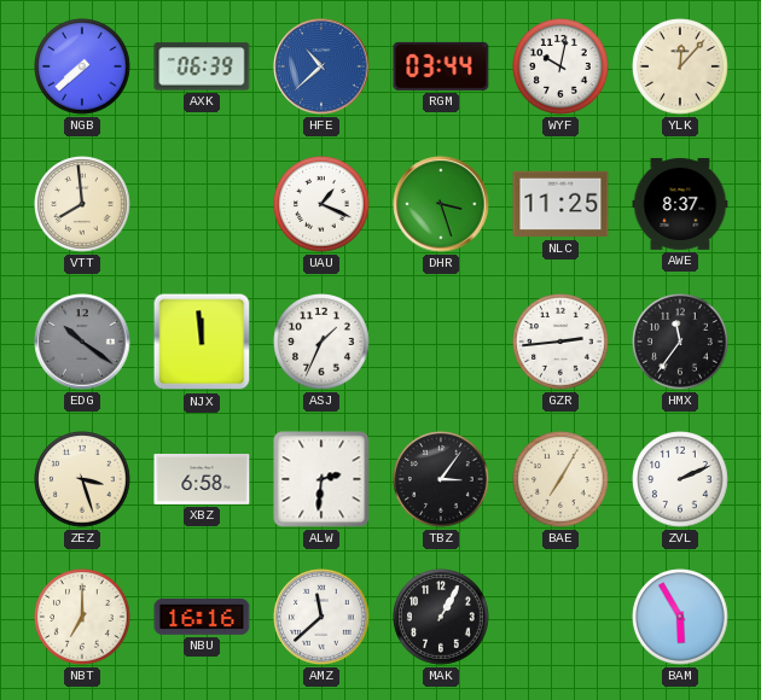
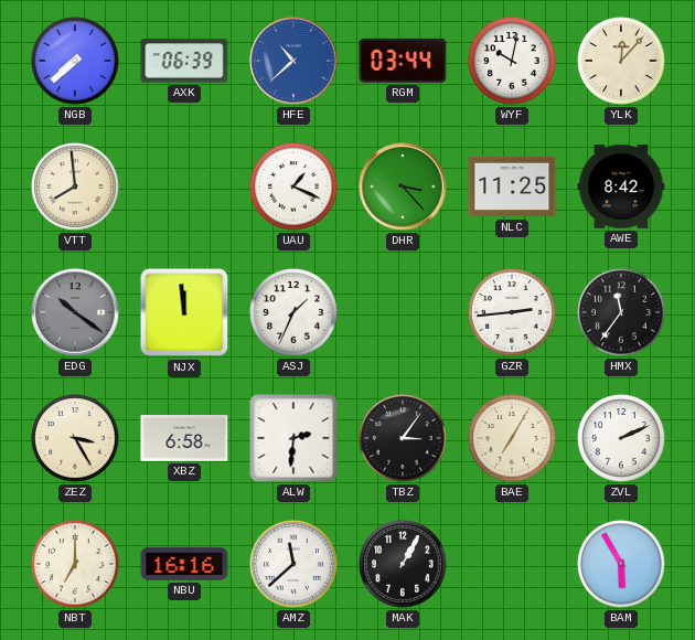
DHR: 3:27 -> 3:23
AWE: 8:37 -> 8:42
ZEZ: 3:27 -> 3:25
